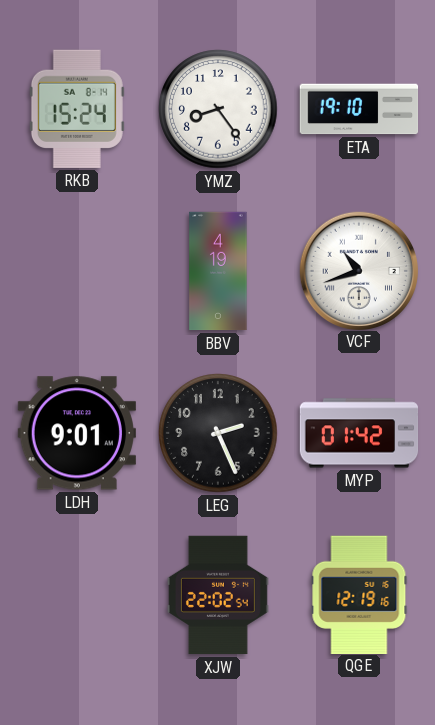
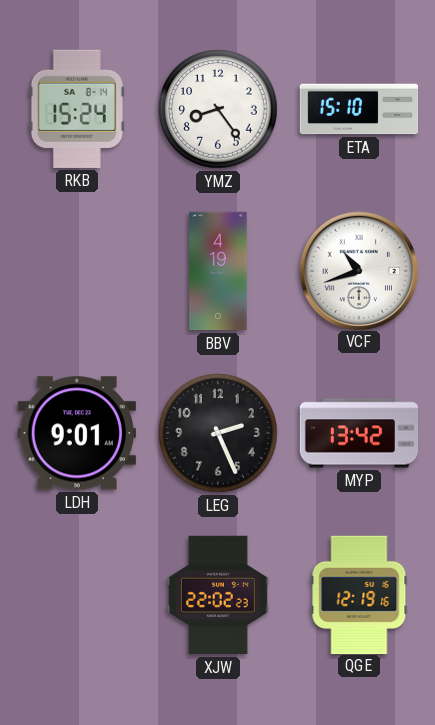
ETA: 19:10 -> 15:10
MYP: 01:42 -> 13:42
XJW: 22:02:54 -> 22:02:23
